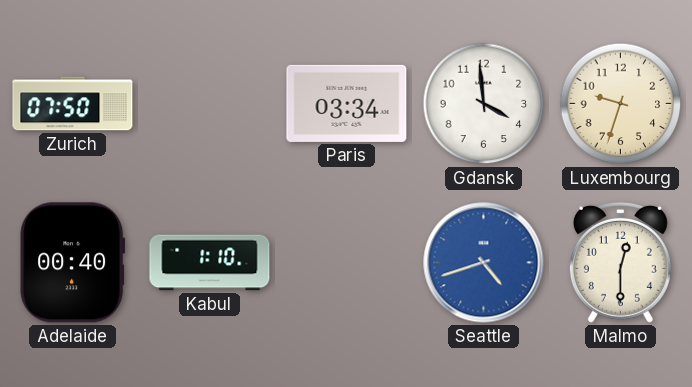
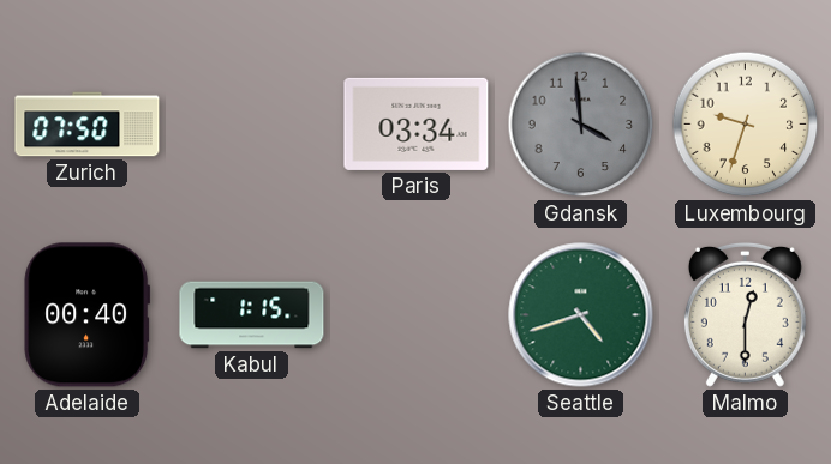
Gdansk dial: white -> grey
Kabul: 1:10 -> 1:15
Seattle dial: blue -> green
